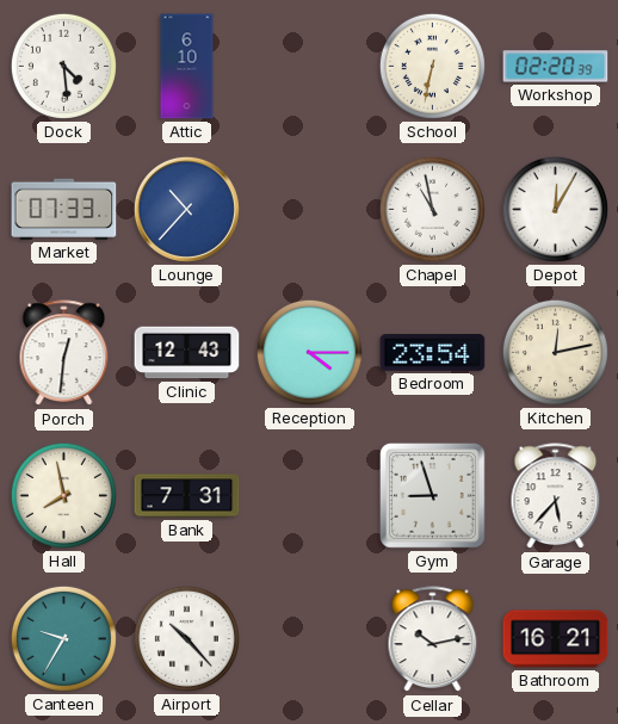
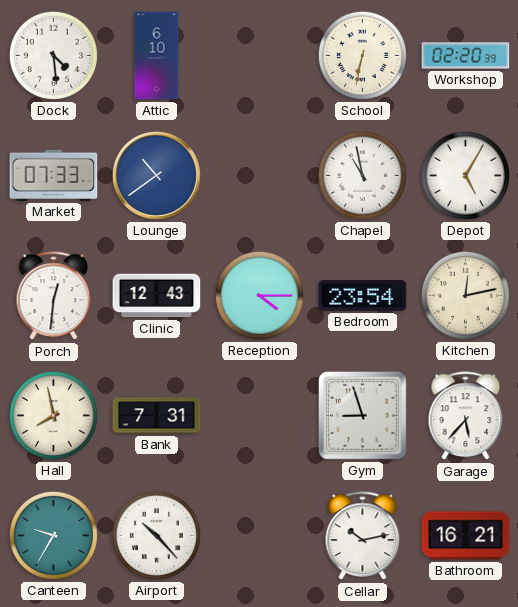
Lounge: 10:37 -> 10:39
Depot: 12:05 -> 5:05
